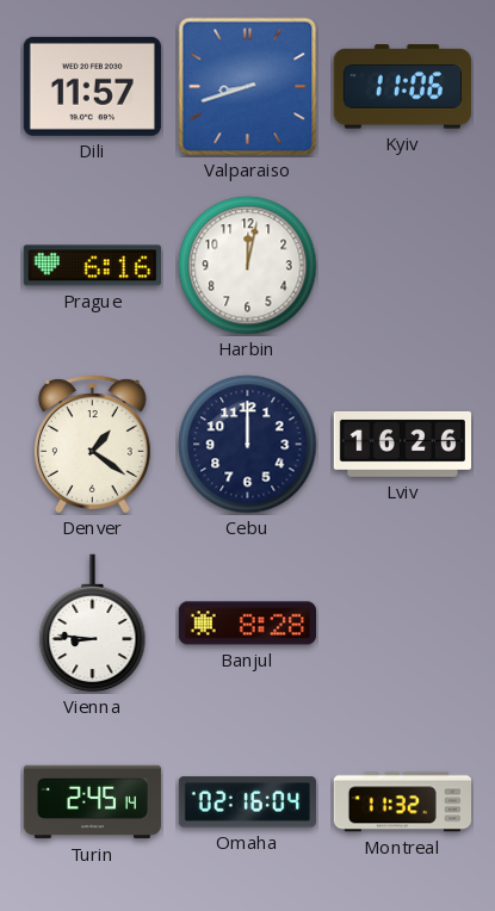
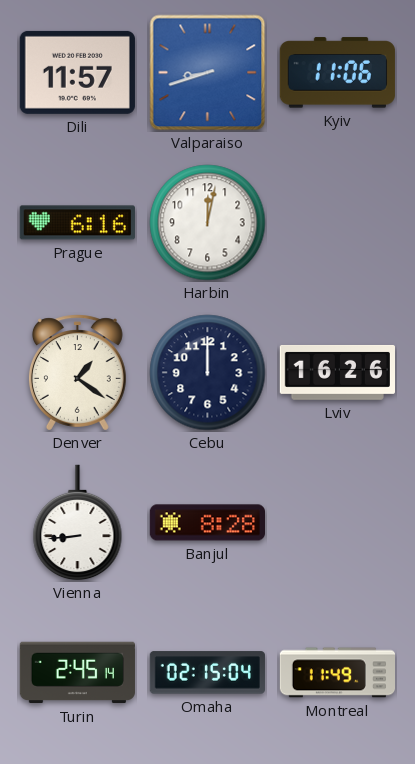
Vienna: 8:46 -> 8:44
Omaha: 02:16 -> 02:15
Montreal: 11:32 -> 11:49
